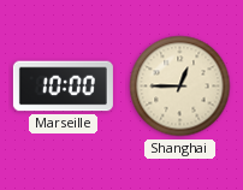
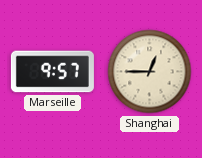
Marseille: 10:00 -> 9:57
